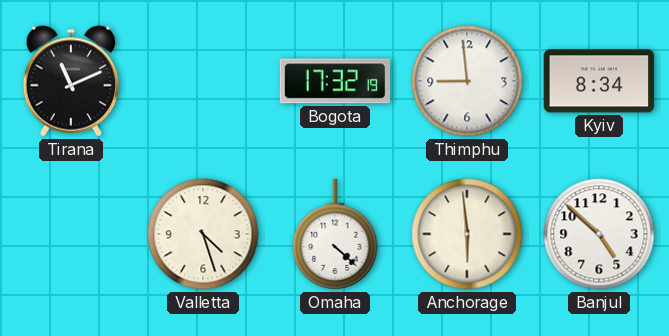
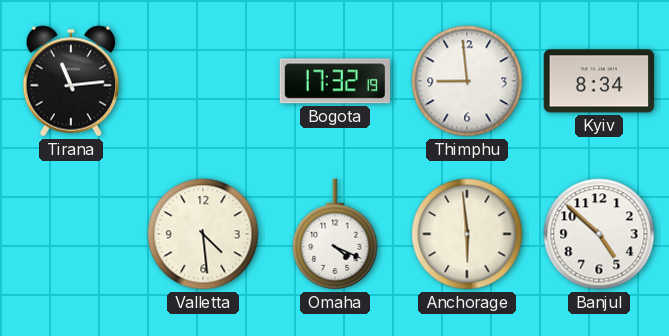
Tirana: 11:11 -> 11:14
Valletta: 4:27 -> 4:29
Omaha: 4:22 -> 4:19
